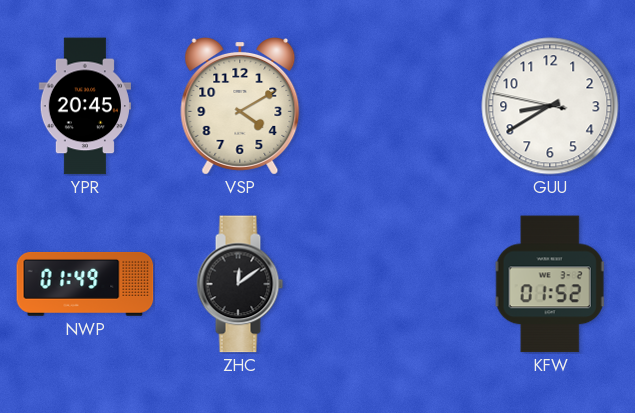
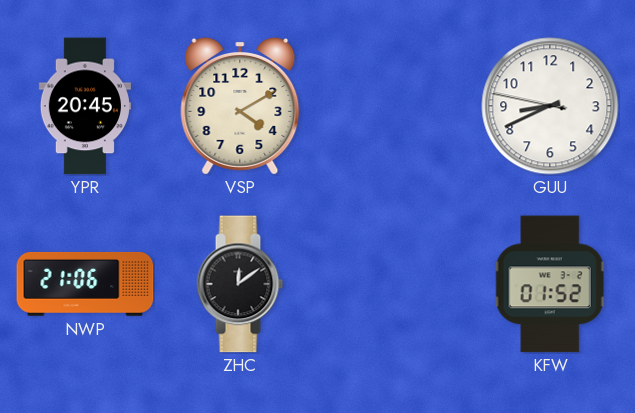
GUU: 8:39 -> 8:40
NWP: 01:49 -> 21:06
